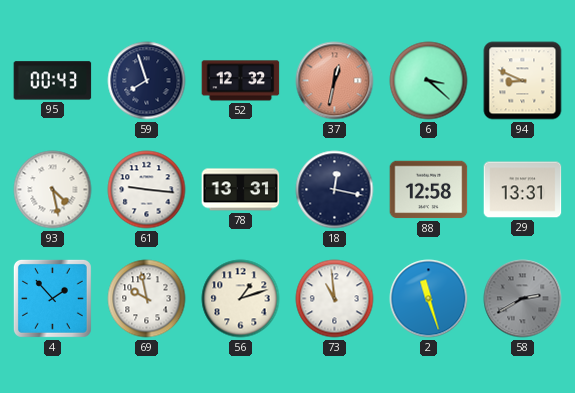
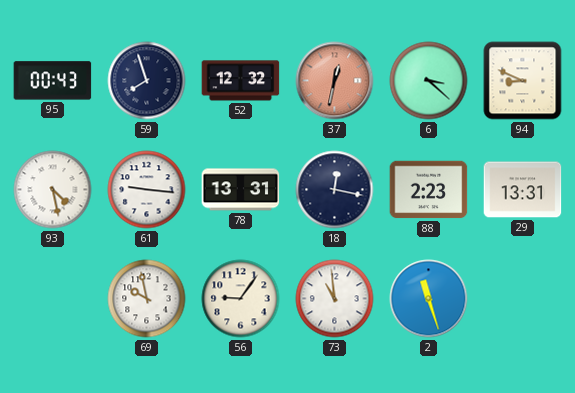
88: 12:58 -> 2:23
4: 1:53 -> none
56: 1:12 -> 9:06
58: 2:40 -> none
